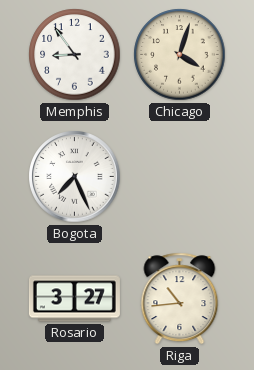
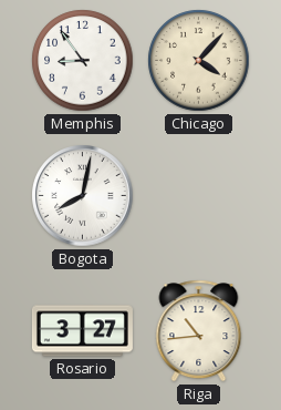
Chicago: 4:03 -> 4:07
Bogota: 7:26 -> 8:02
